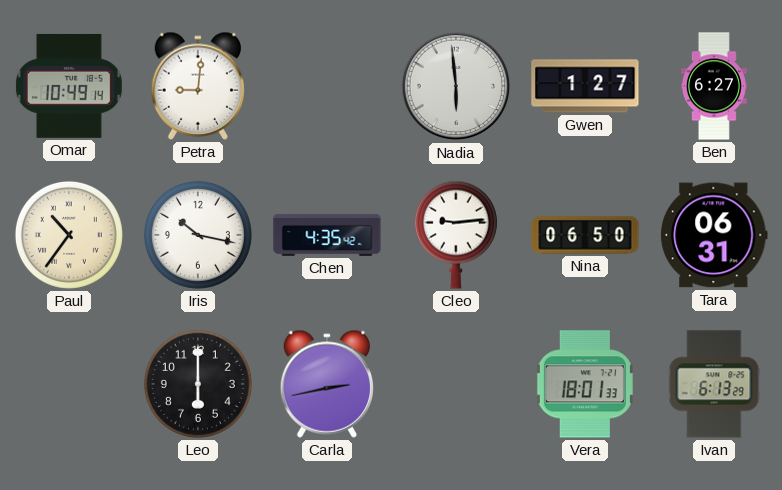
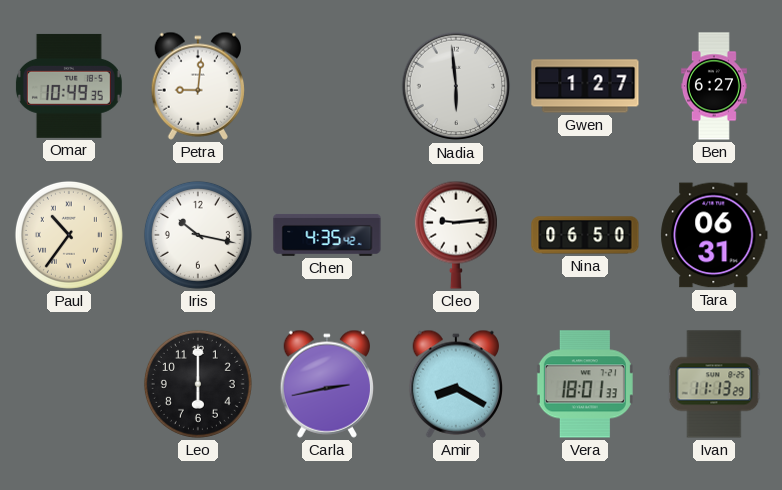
Omar: 10:49:14 -> 10:49:35
Amir: none -> 8:20
Ivan: 6:13 -> 11:13
